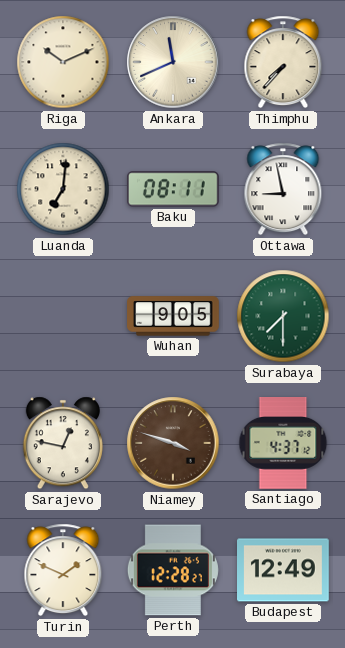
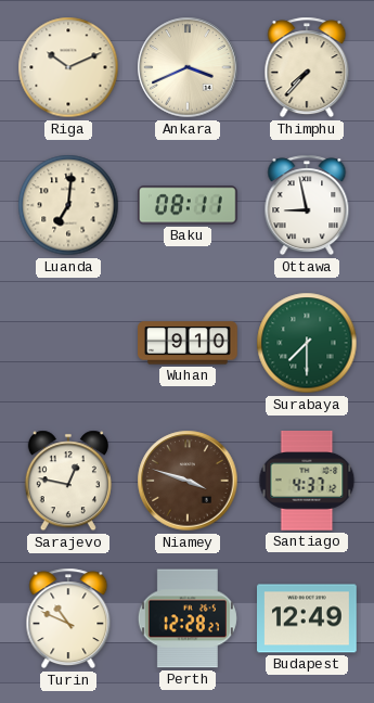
Ankara: 11:41 -> 3:41
Wuhan: 9:05 -> 9:10
Turin: 1:49 -> 10:49
